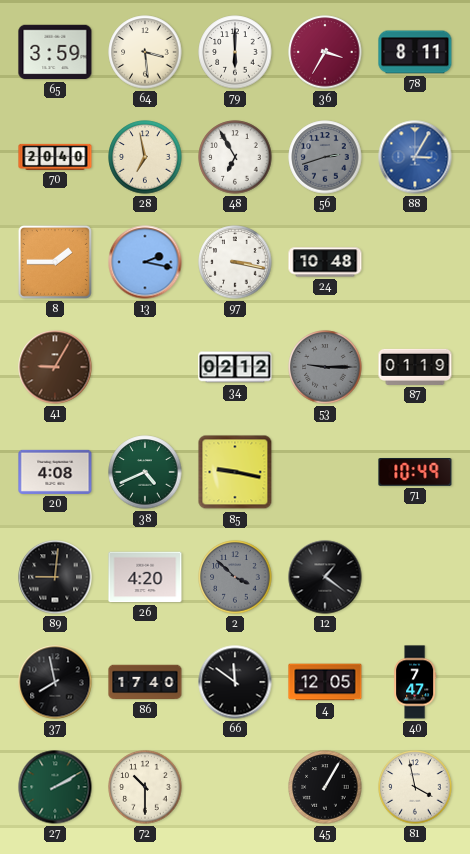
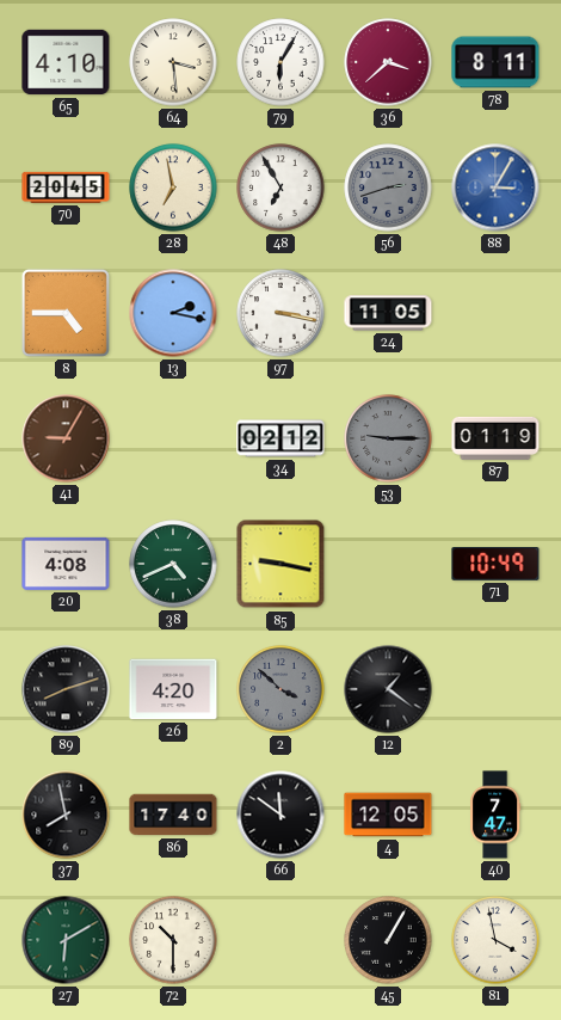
65: 3:59 -> 4:10
79: 6:00 -> 6:05
36: 3:35 -> 3:38
70: 20:40 -> 20:45
8: 1:45 -> 4:45
24: 10:48 -> 11:05
89: 9:01 -> 8:12
27: 2:10 -> 6:10
